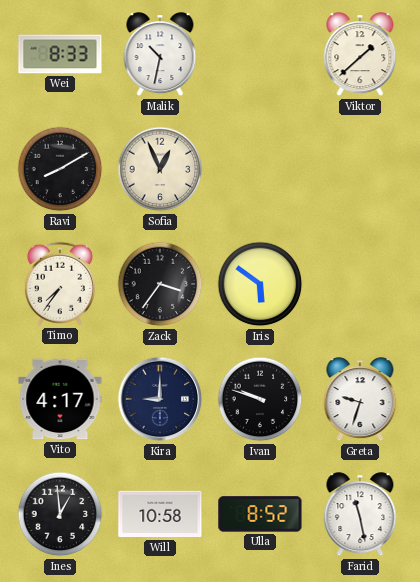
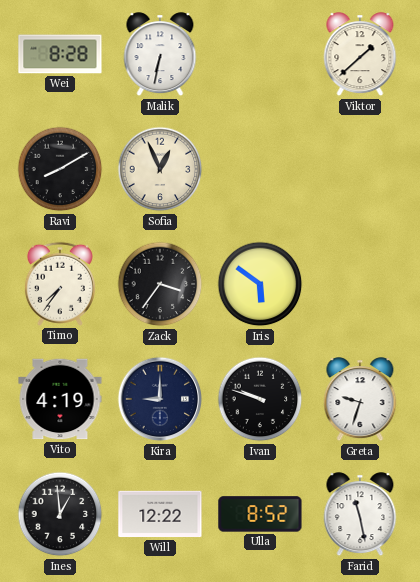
Wei: 8:33 -> 8:28
Malik: 10:32 -> 6:32
Vito: 4:17 -> 4:19
Will: 10:58 -> 12:22
